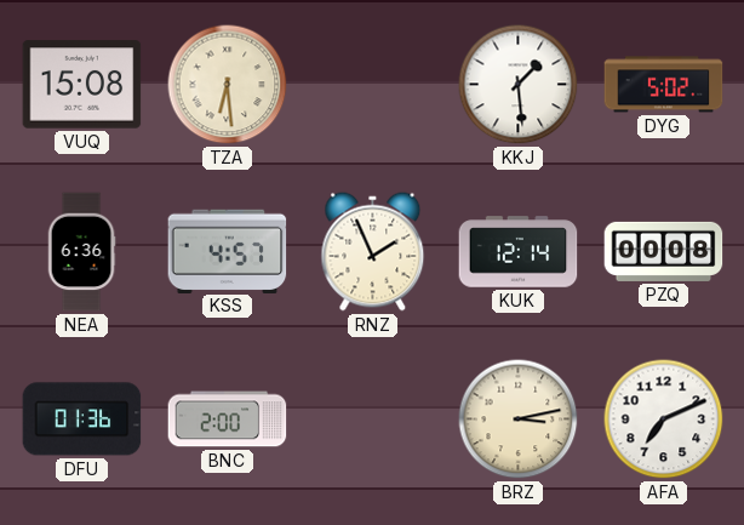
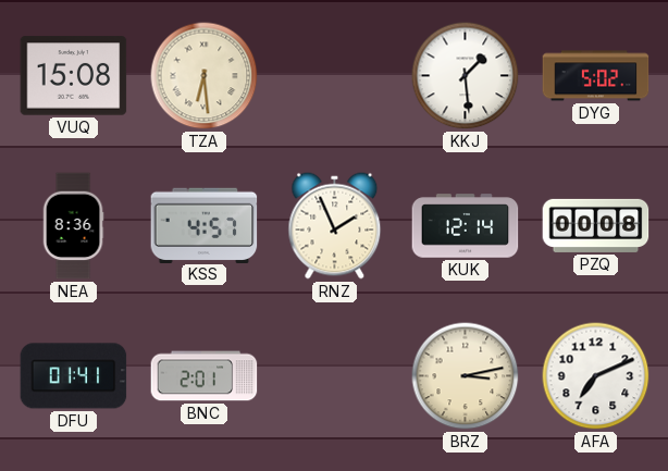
NEA: 6:36 -> 8:36
DFU: 01:36 -> 01:41
BNC: 2:00 -> 2:01
